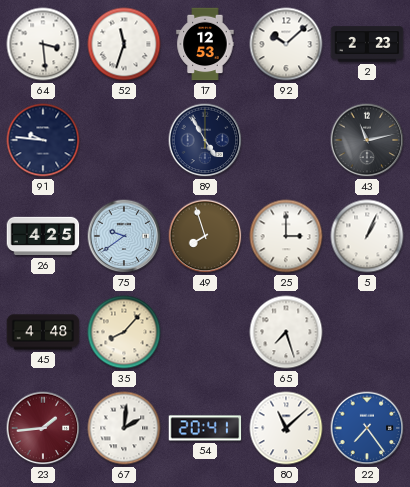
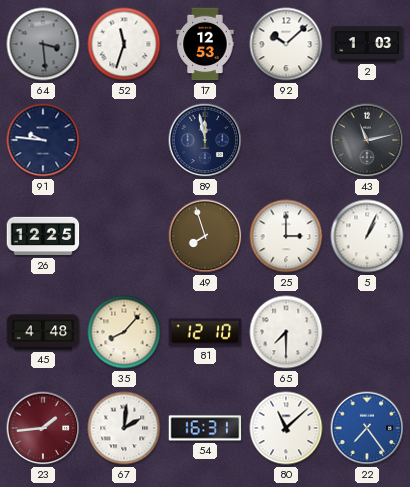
64 dial: white -> grey
2: 2:23 -> 1:03
89: 4:55 -> 11:58
26: 4:25 -> 12:25
75: 9:39 -> none
81: none -> 12:10
65: 7:27 -> 7:30
54: 20:41 -> 16:31
